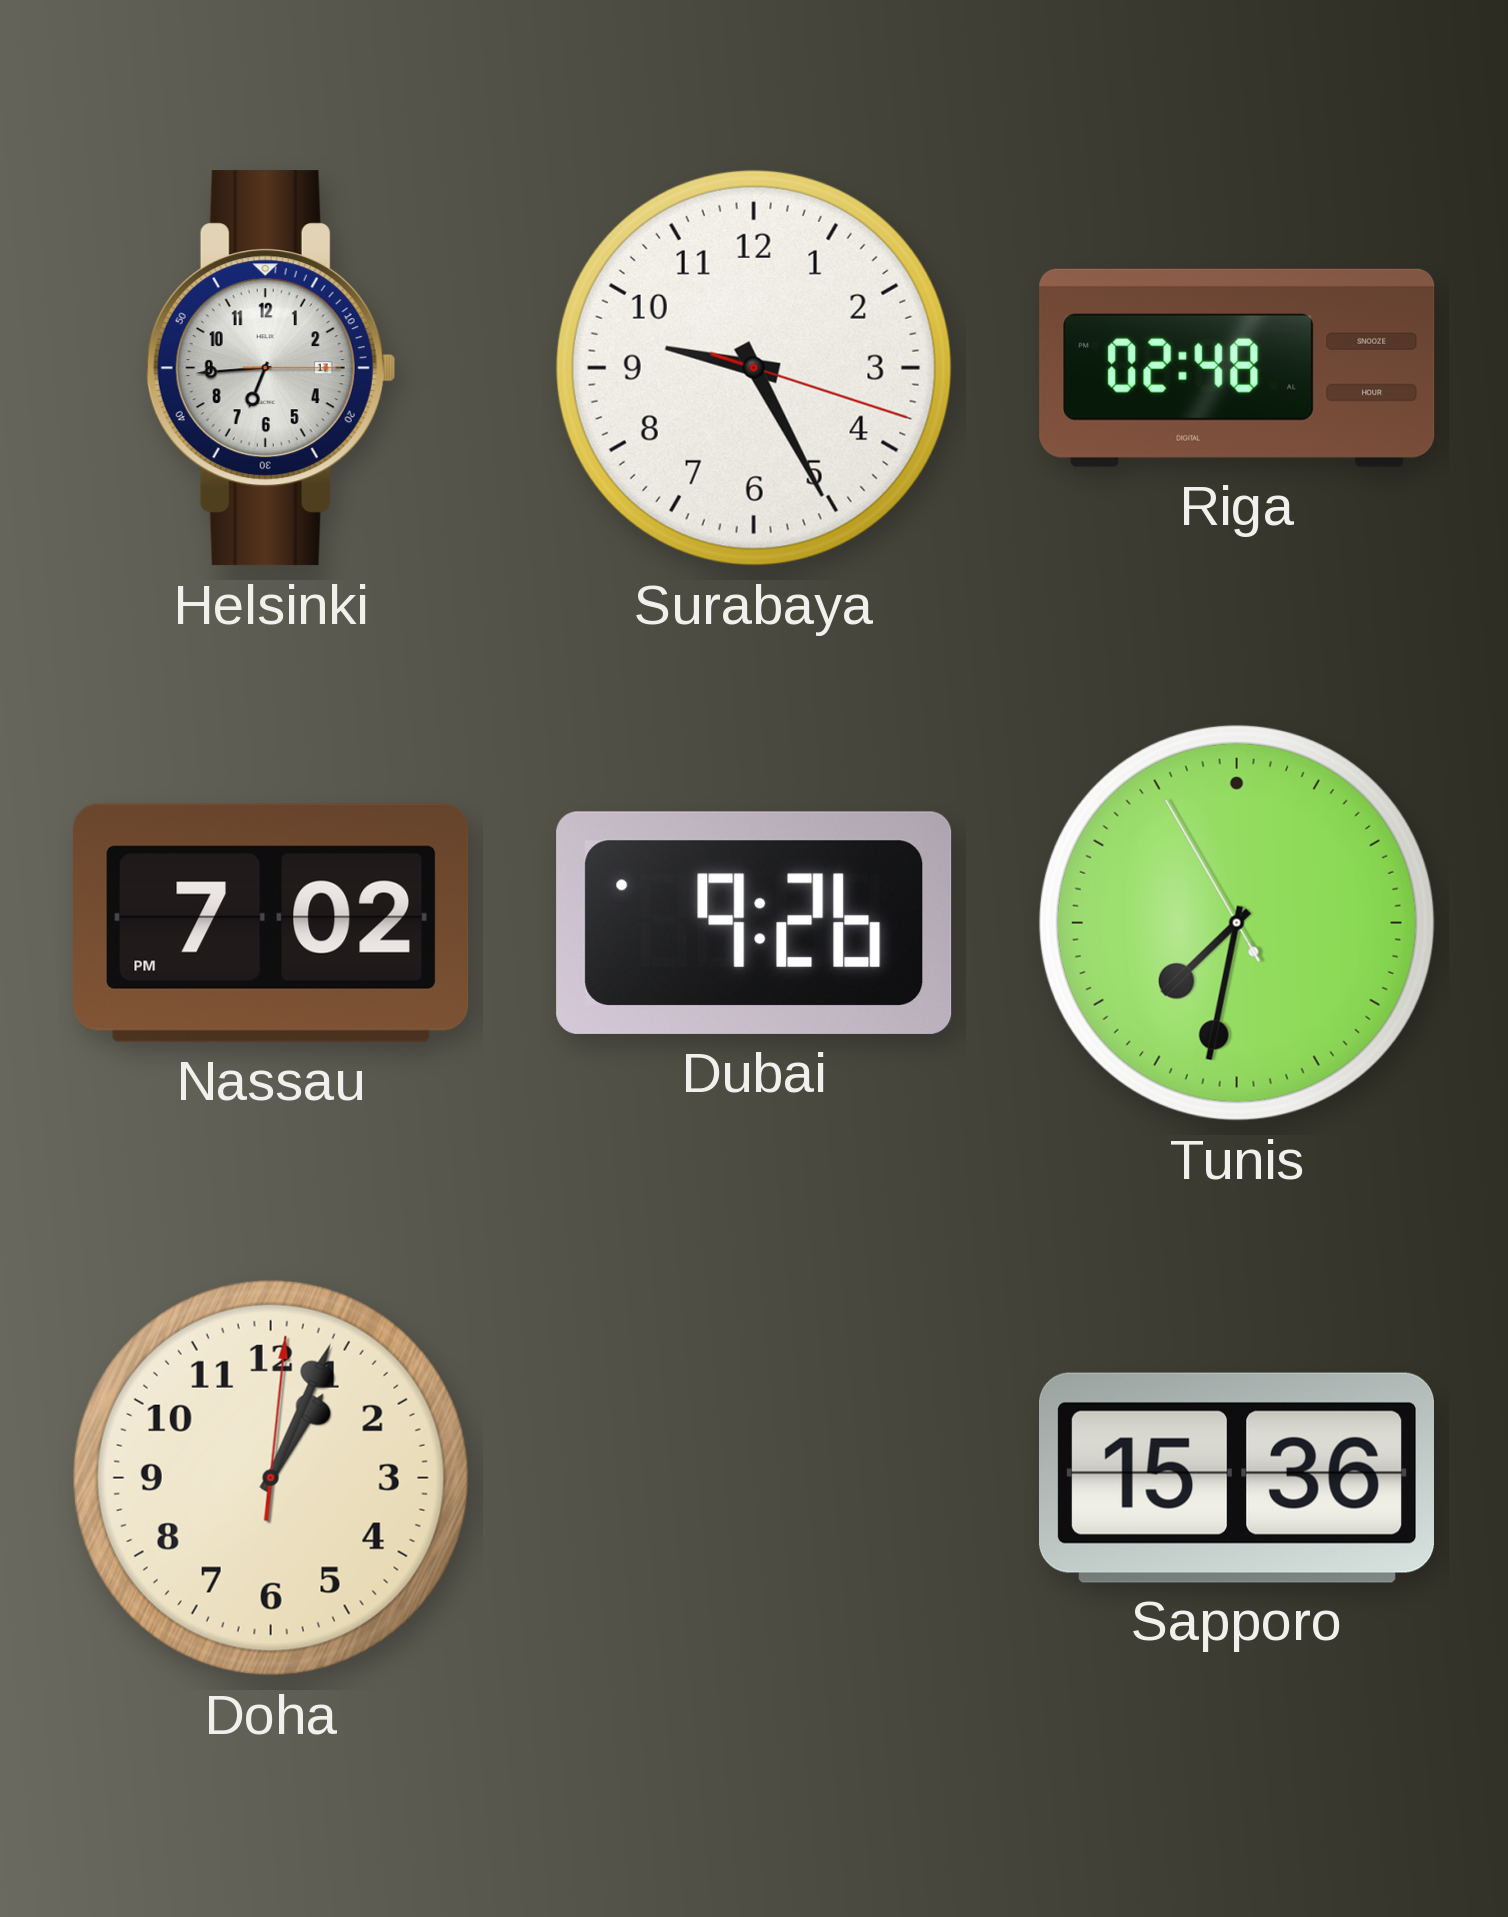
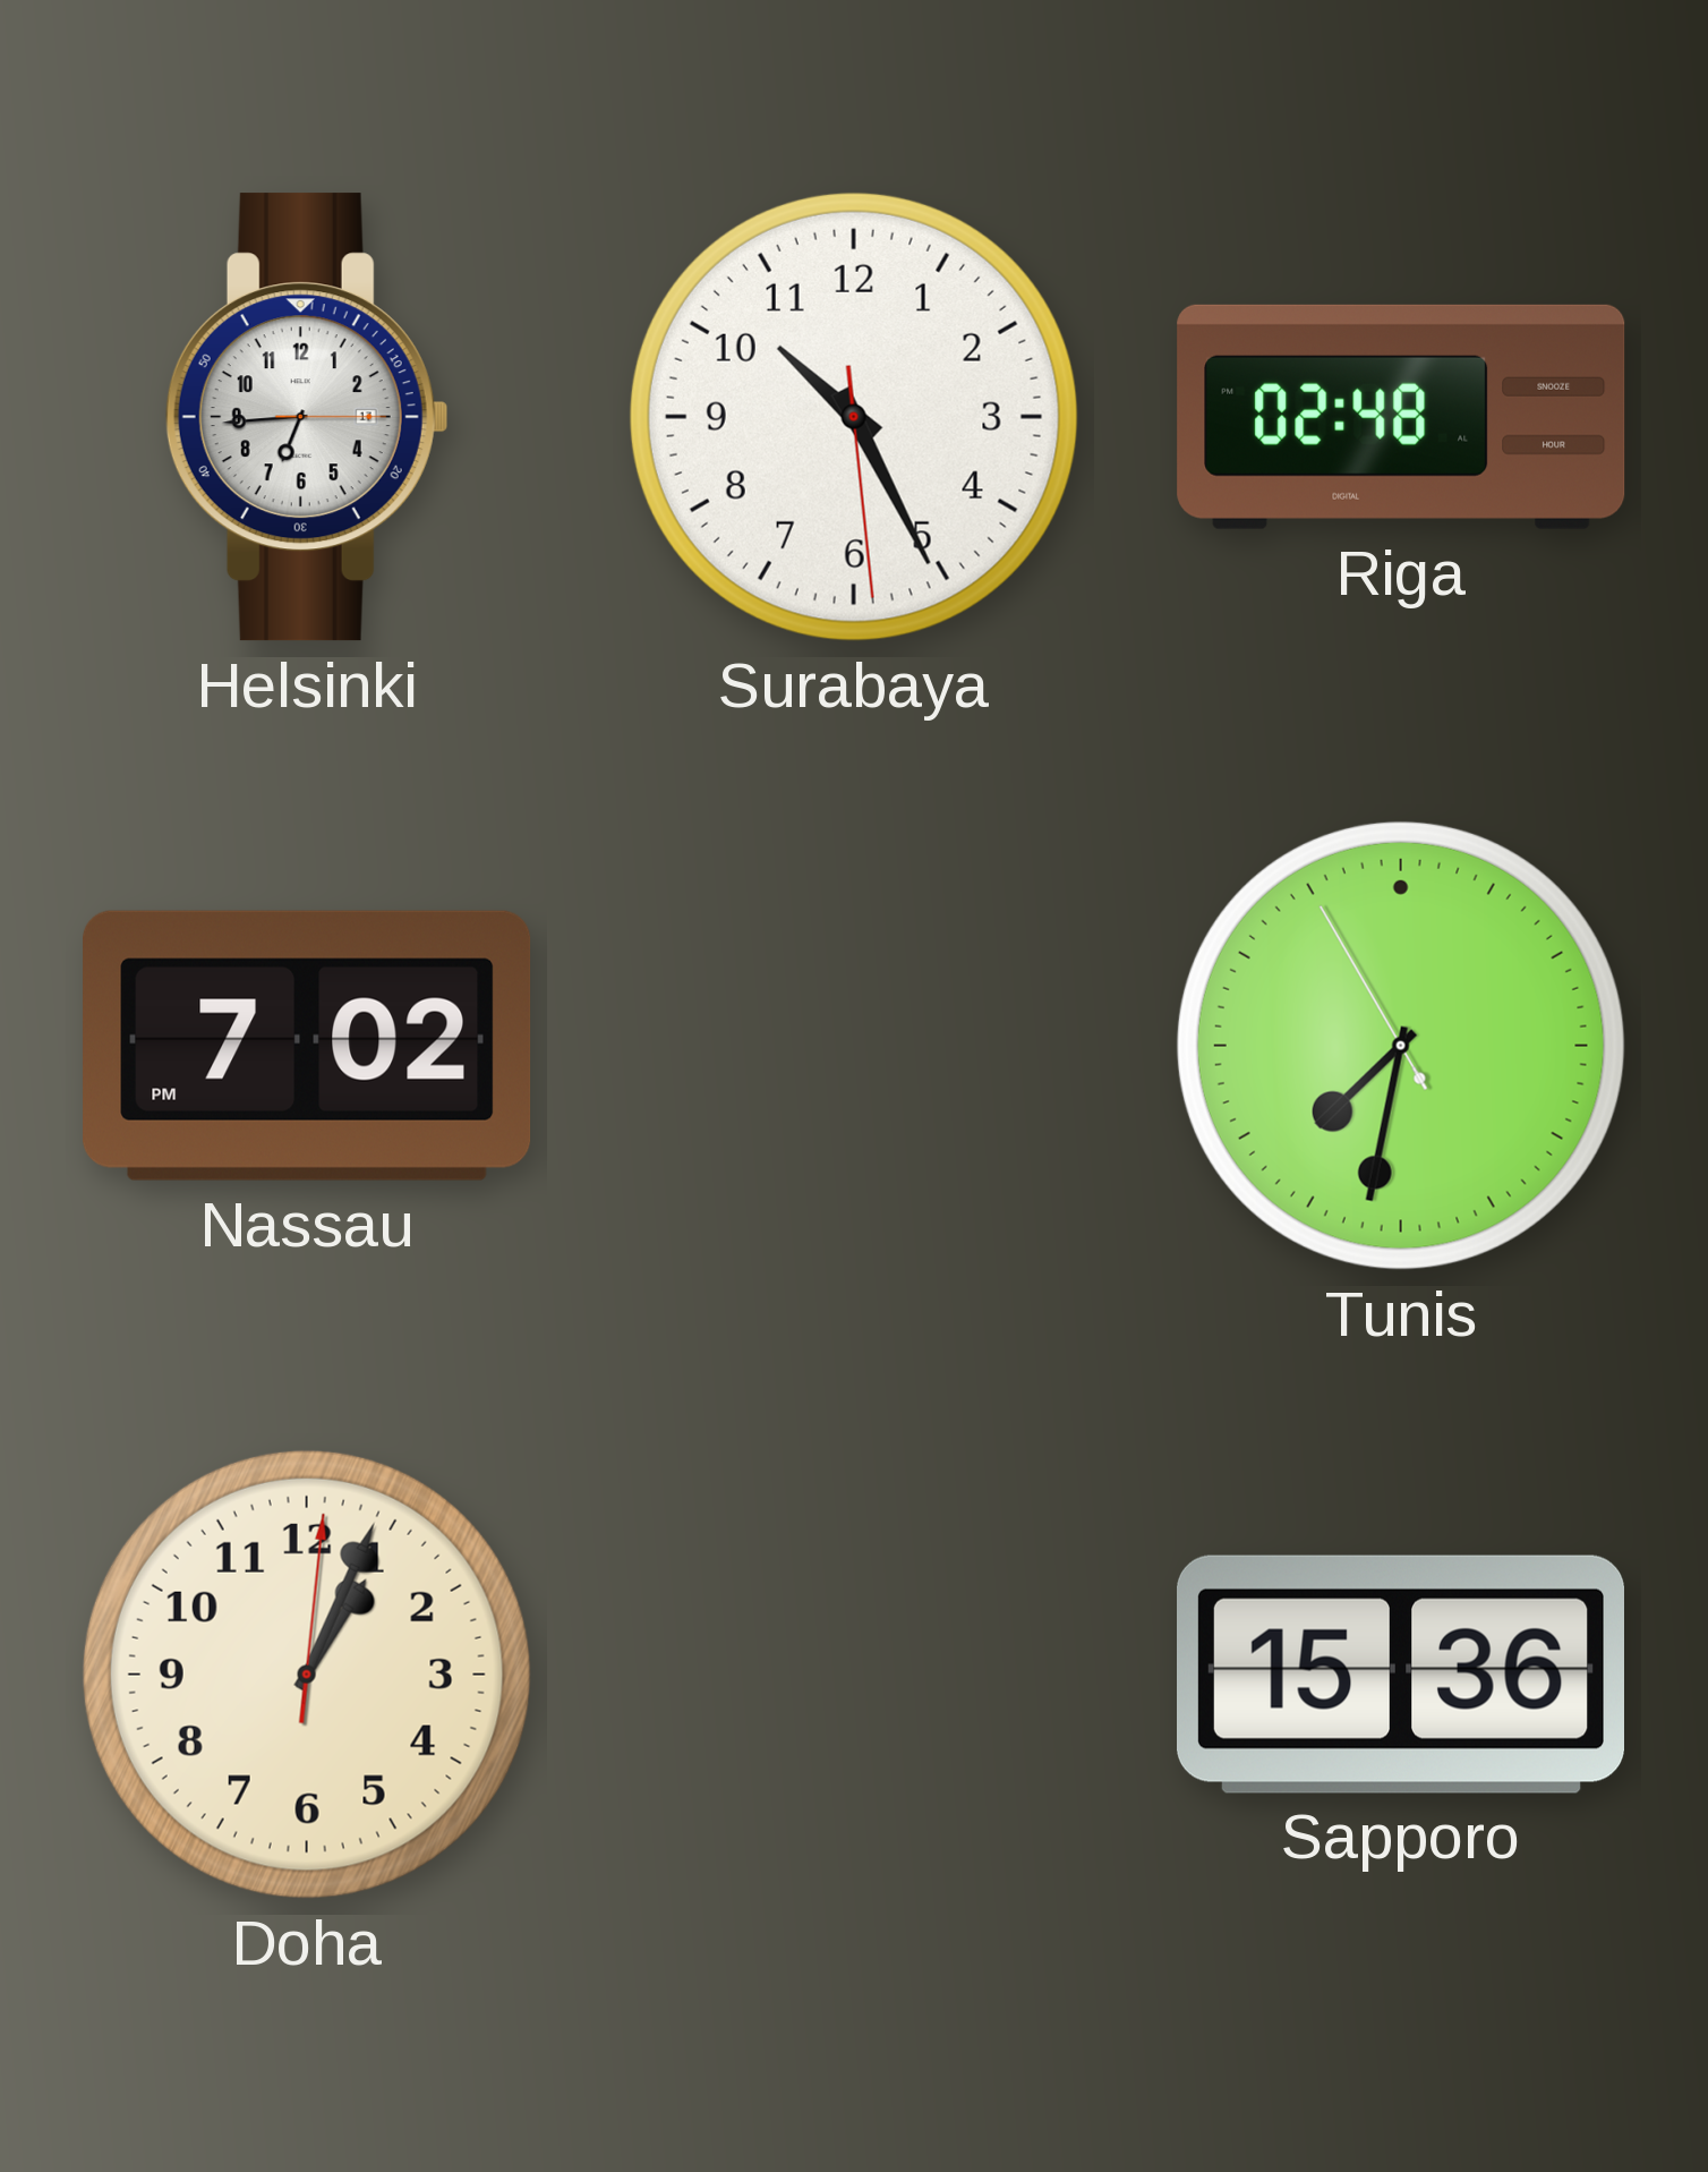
Surabaya: 9:25 -> 10:25
Dubai: 9:26 -> none
